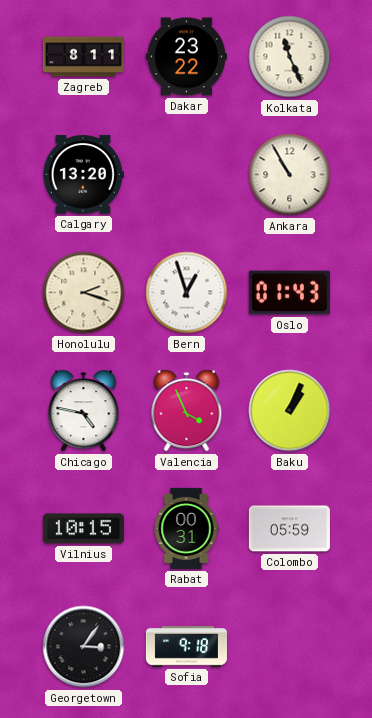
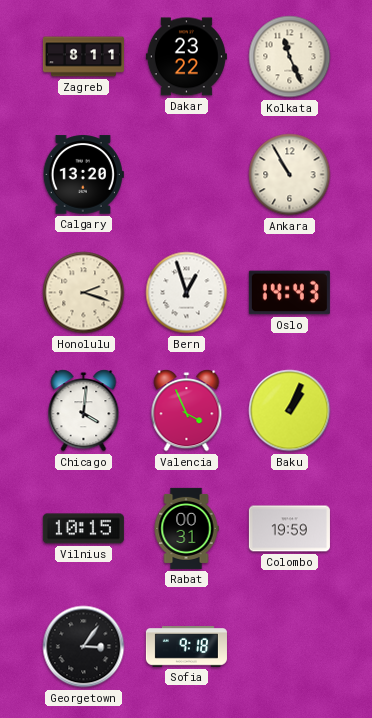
Oslo: 01:43 -> 14:43
Chicago: 4:47 -> 4:01
Colombo: 05:59 -> 19:59
